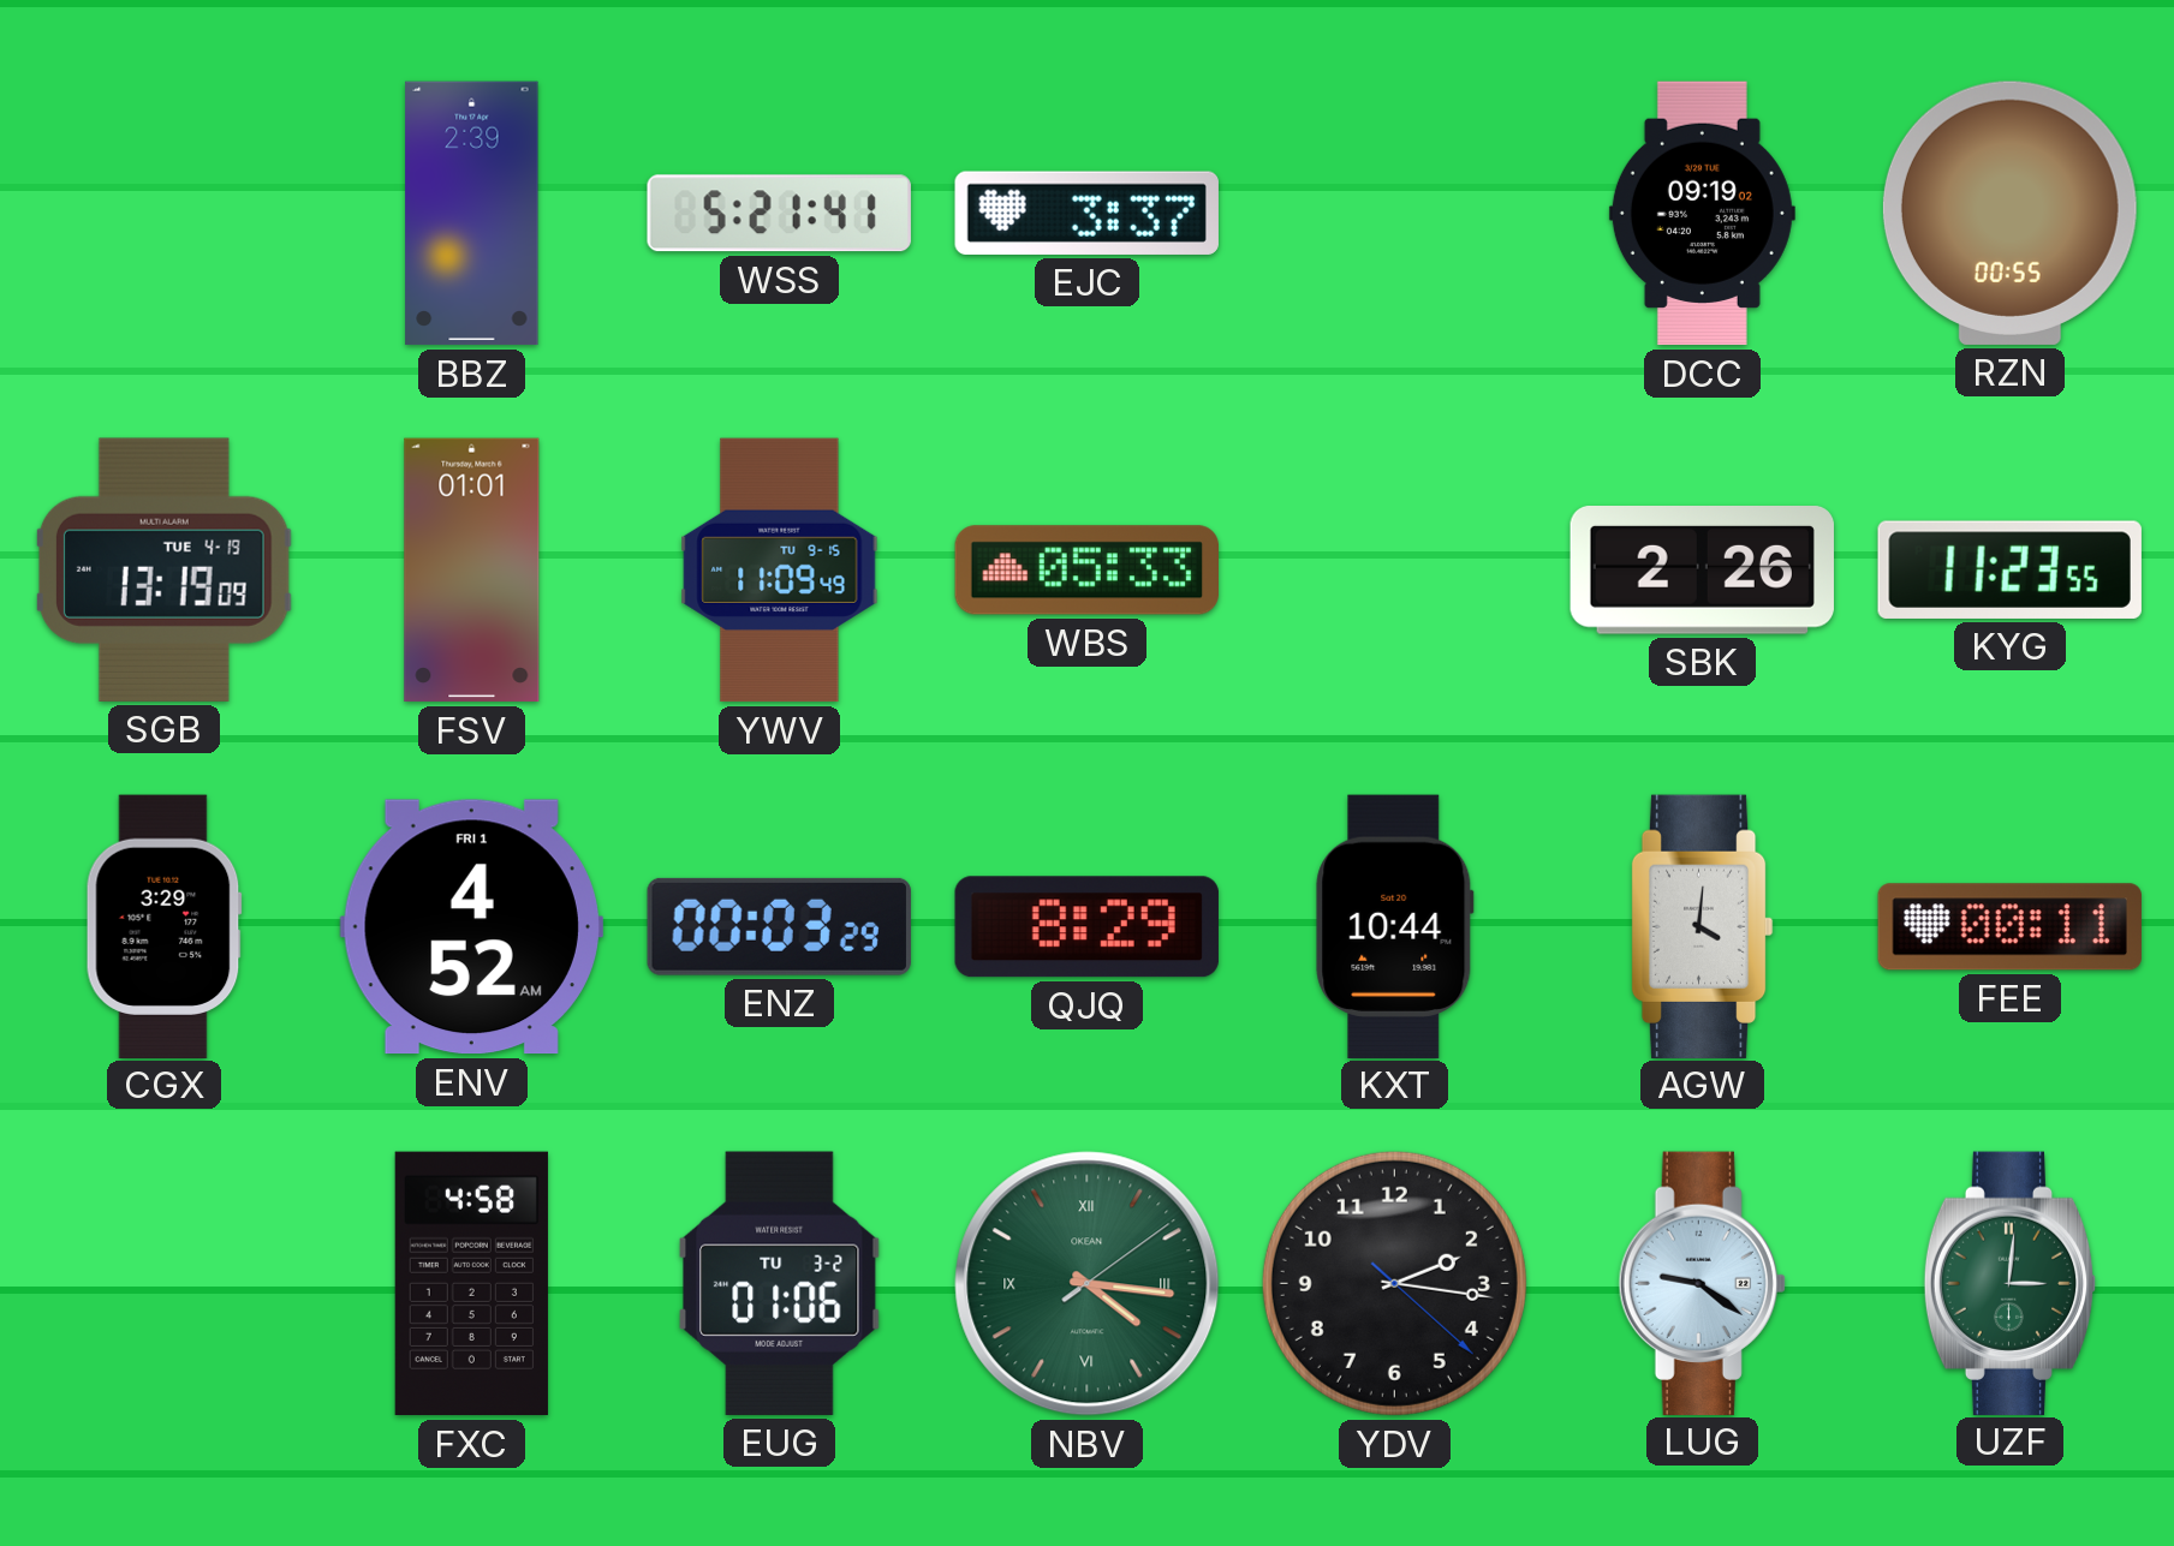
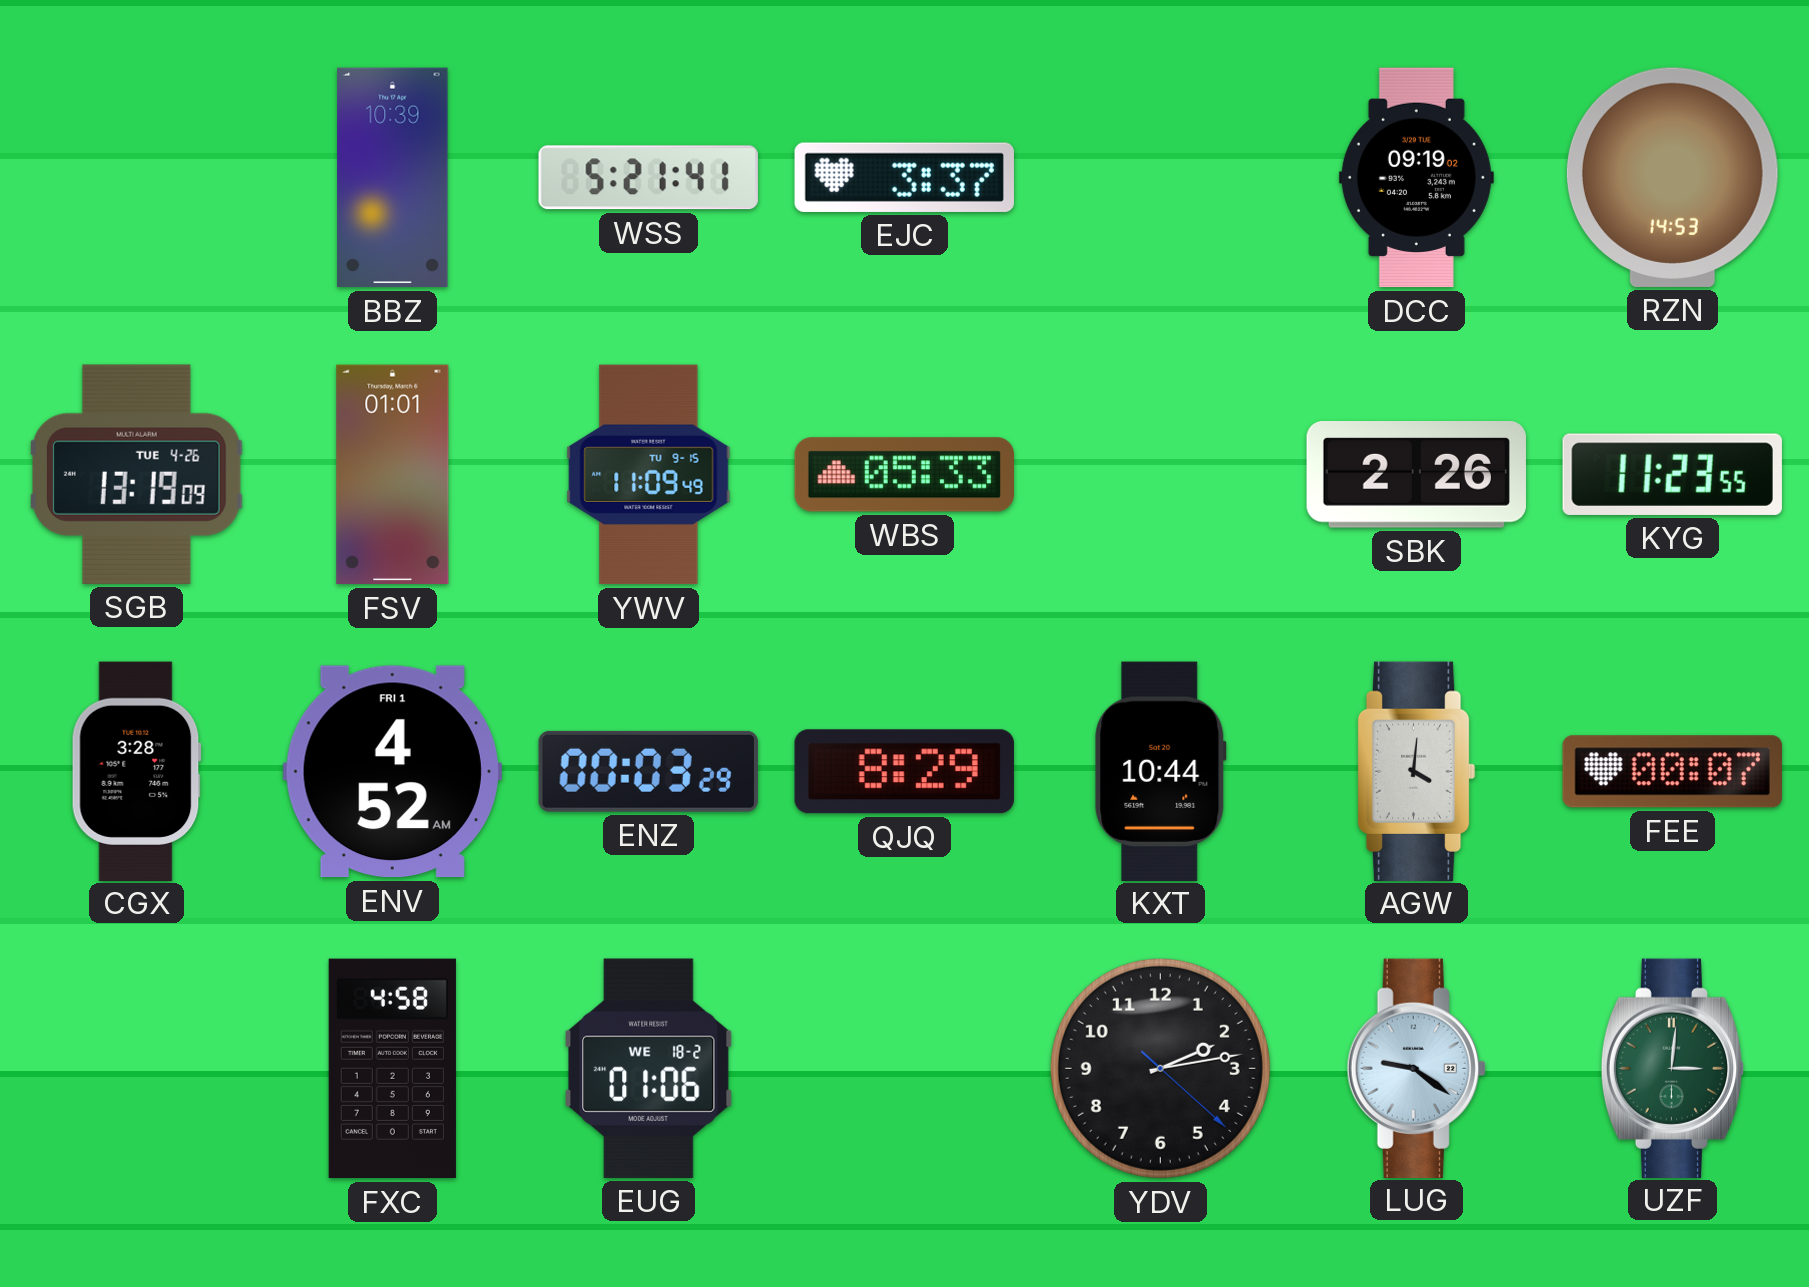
BBZ: 2:39 -> 10:39
RZN: 00:55 -> 14:53
SGB date: TUE 4-19 -> TUE 4-26
CGX: 3:29 -> 3:28
FEE: 00:11 -> 00:07
EUG date: TU 3-2 -> WE 18-2
NBV: 4:16 -> none
YDV: 2:16 -> 2:13
